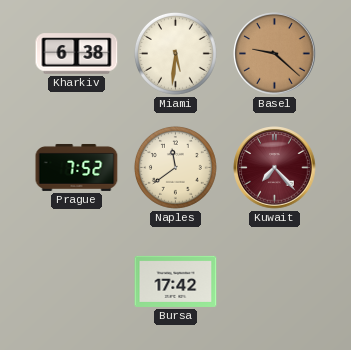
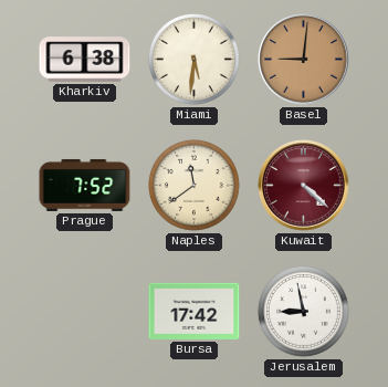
Basel: 9:22 -> 9:01
Kuwait: 7:23 -> 4:22
Jerusalem: none -> 8:58
